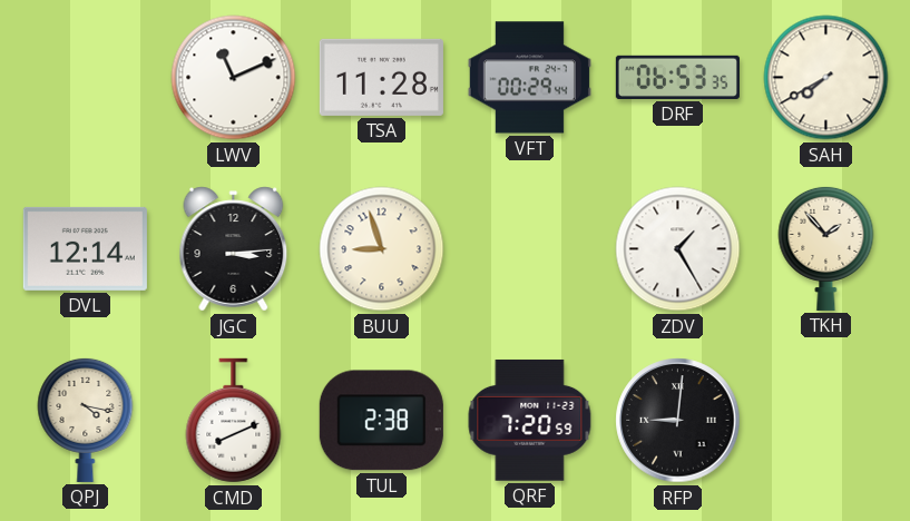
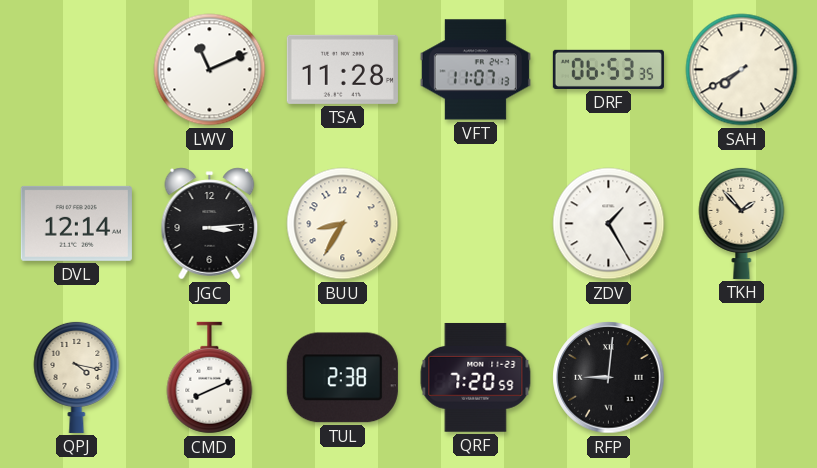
VFT: 00:29 -> 11:07
BUU: 8:57 -> 8:35
